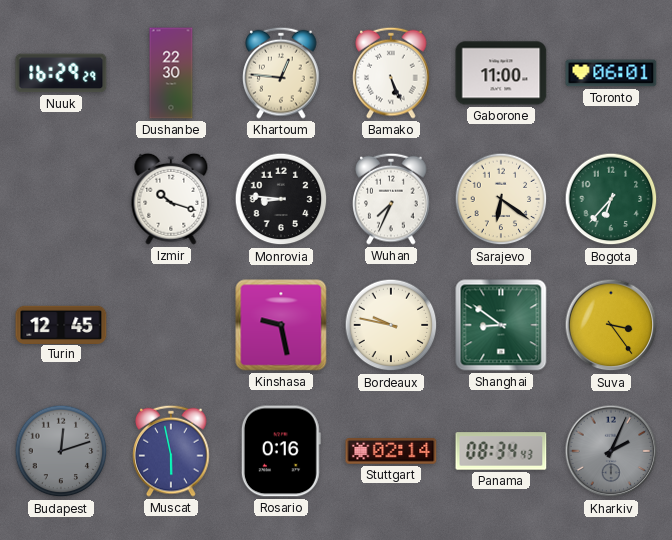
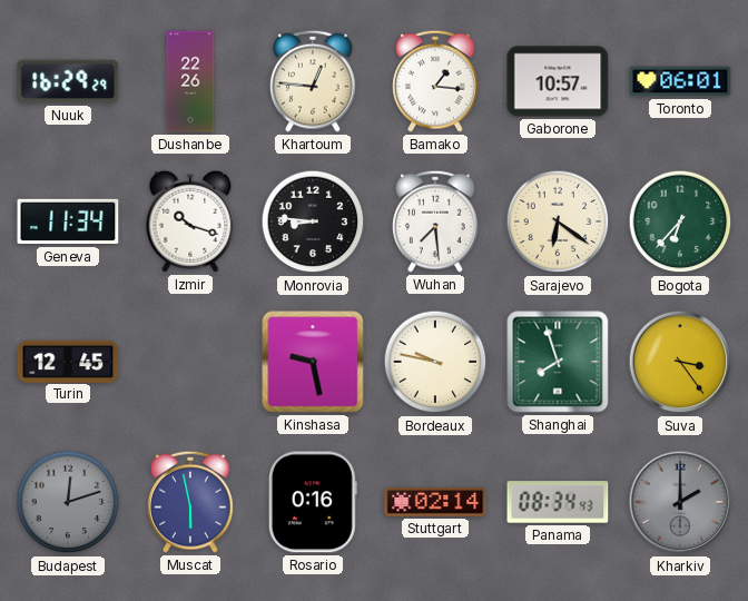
Dushanbe: 22:30 -> 22:26
Bamako: 5:26 -> 1:16
Gaborone: 11:00 -> 10:57
Geneva: none -> 11:34
Wuhan: 7:34 -> 7:29
Shanghai: 8:51 -> 7:57
Kharkiv: 2:04 -> 2:00
